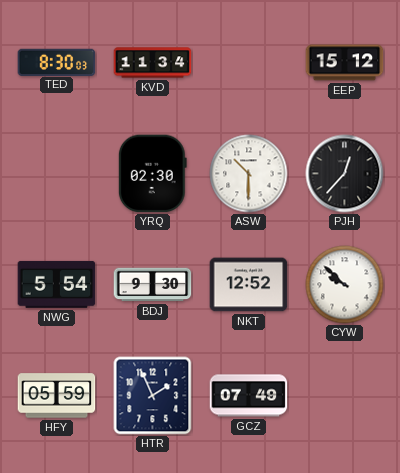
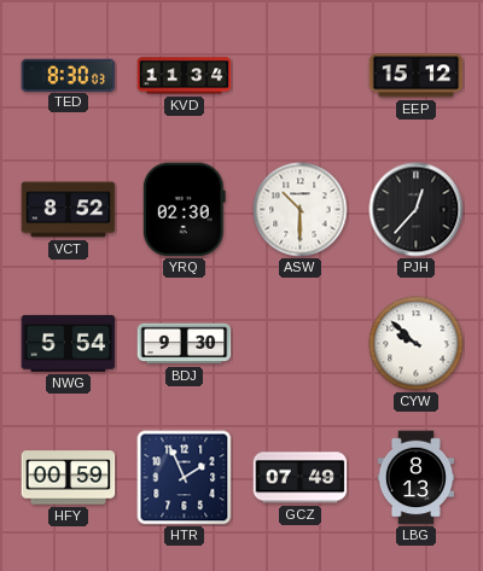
VCT: none -> 8:52
NKT: 12:52 -> none
HFY: 05:59 -> 00:59
LBG: none -> 8:13
